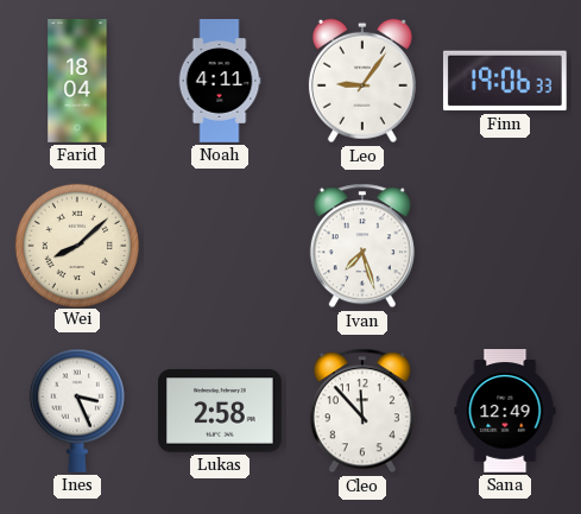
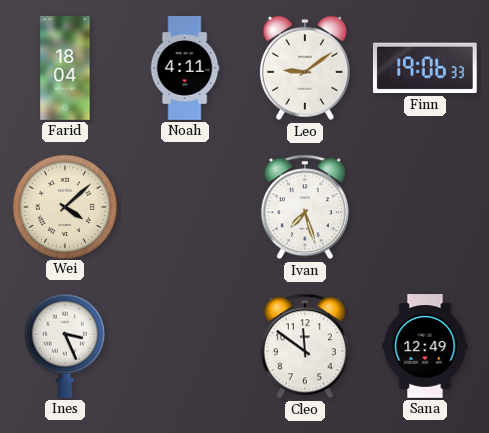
Leo: 9:06 -> 9:09
Wei: 8:08 -> 4:08
Lukas: 2:58 -> none
Cleo: 11:53 -> 11:51
